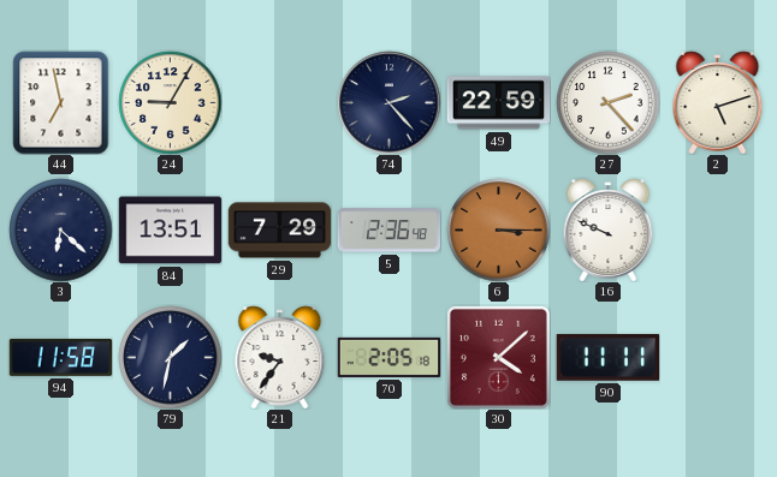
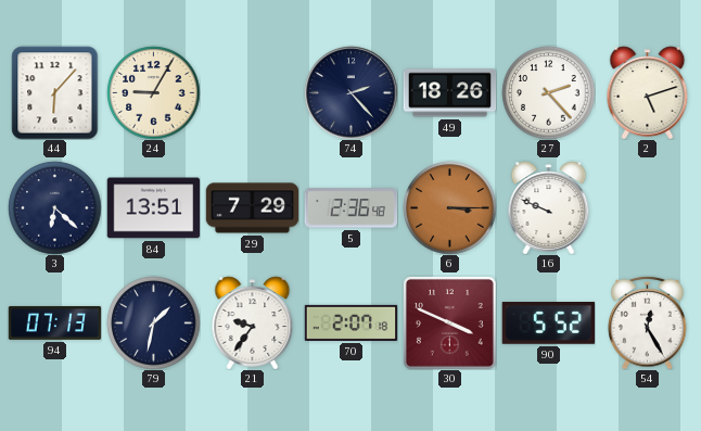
44: 6:58 -> 6:07
49: 22:59 -> 18:26
94: 11:58 -> 07:13
70: 2:05 -> 2:07
30: 4:08 -> 3:49
90: 11:11 -> 5:52
54: none -> 12:25
